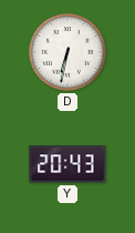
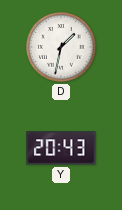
D: 6:32 -> 1:32
